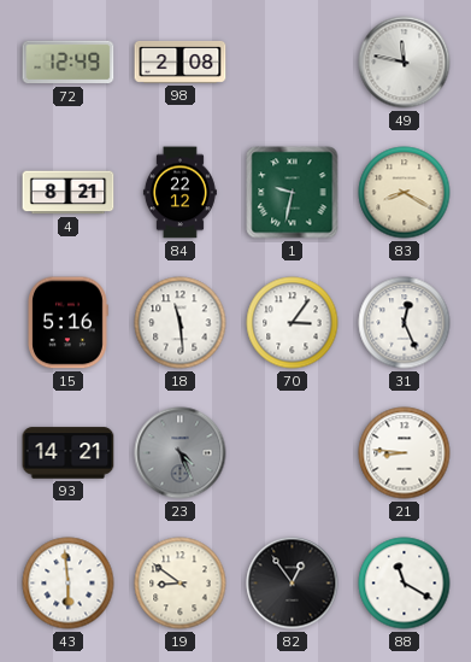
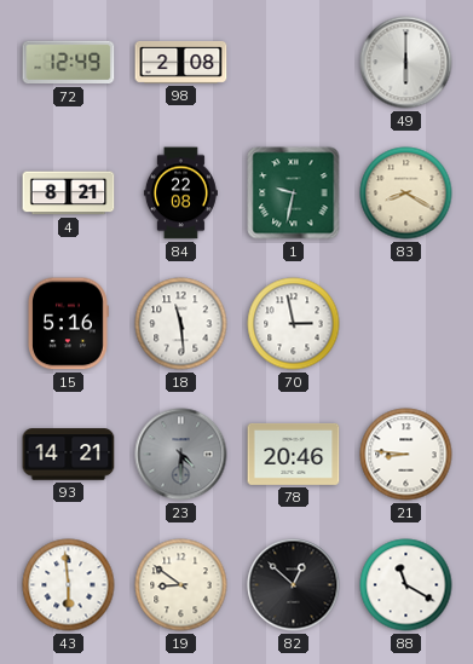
49: 11:47 -> 6:00
84: 22:12 -> 22:08
70: 3:06 -> 2:58
31: 12:26 -> none
23: 4:26 -> 4:30
78: none -> 20:46
82: 12:54 -> 12:52
